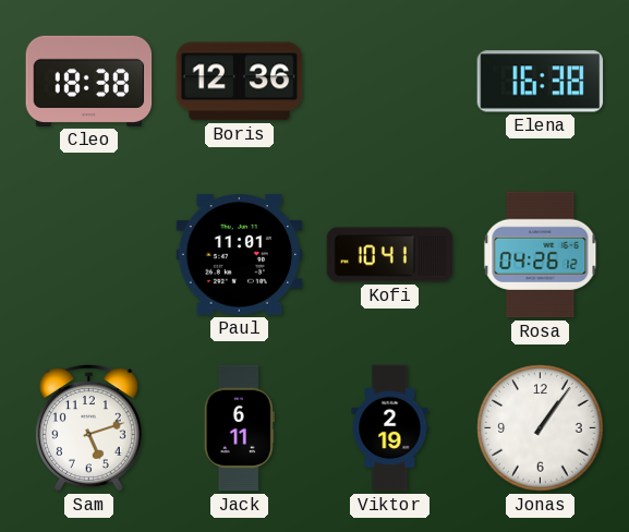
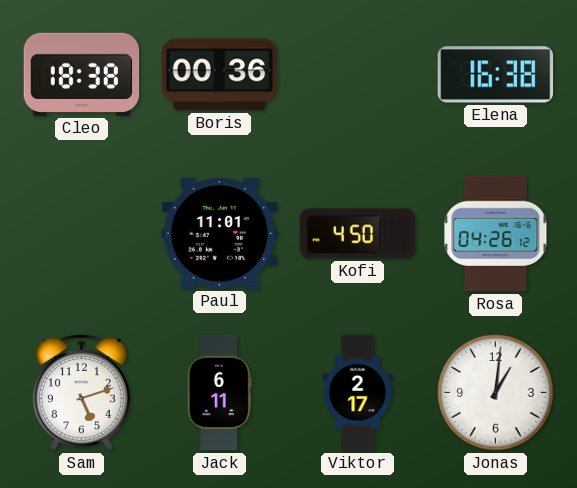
Boris: 12:36 -> 00:36
Kofi: 10:41 -> 4:50
Viktor: 2:19 -> 2:17
Jonas: 1:06 -> 1:01
